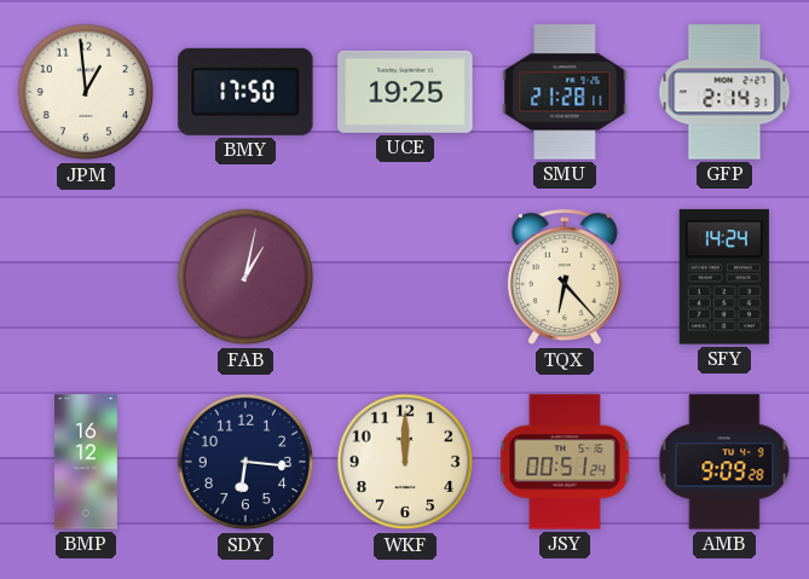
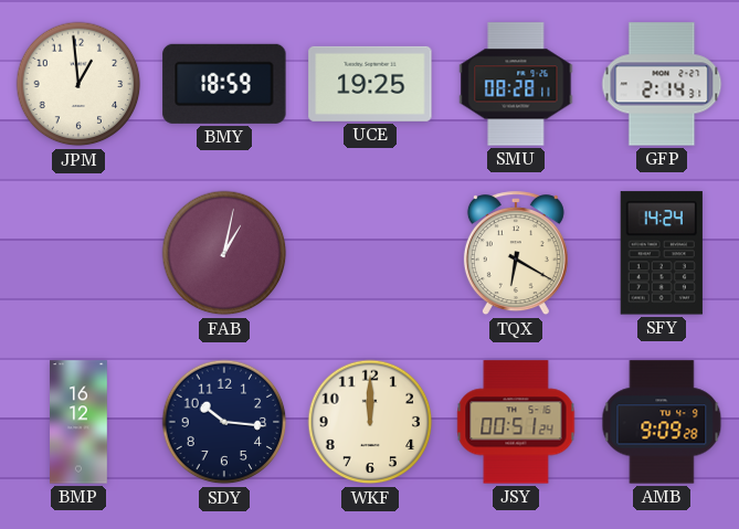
BMY: 17:50 -> 18:59
SMU: 21:28 -> 08:28
TQX: 6:23 -> 6:20
SDY: 6:16 -> 10:16
